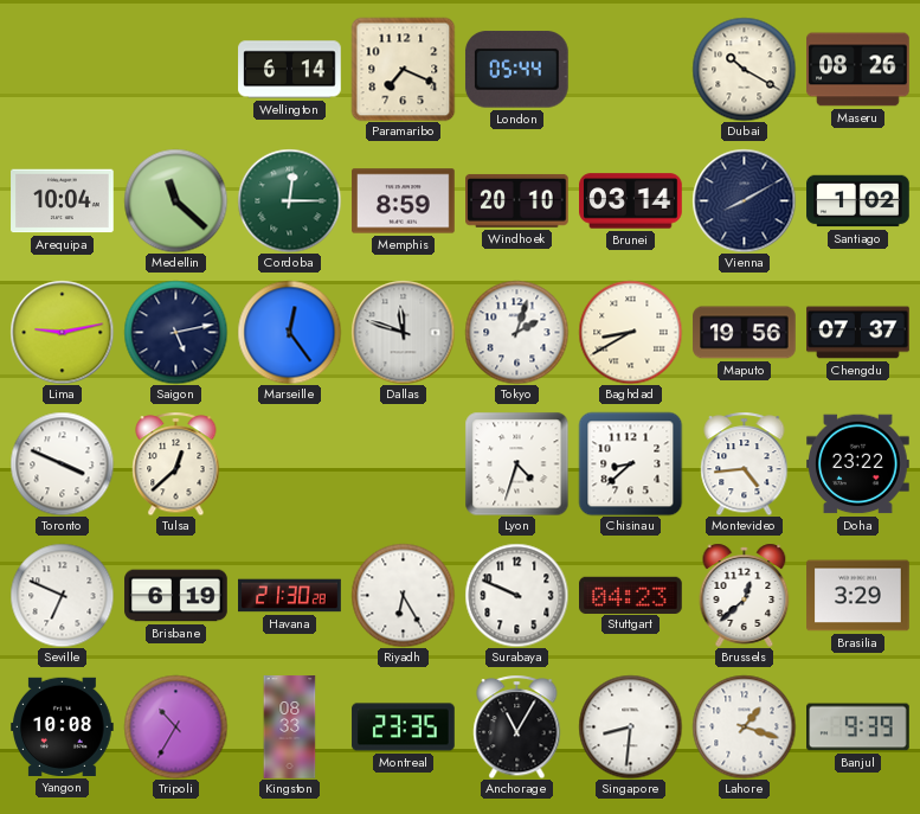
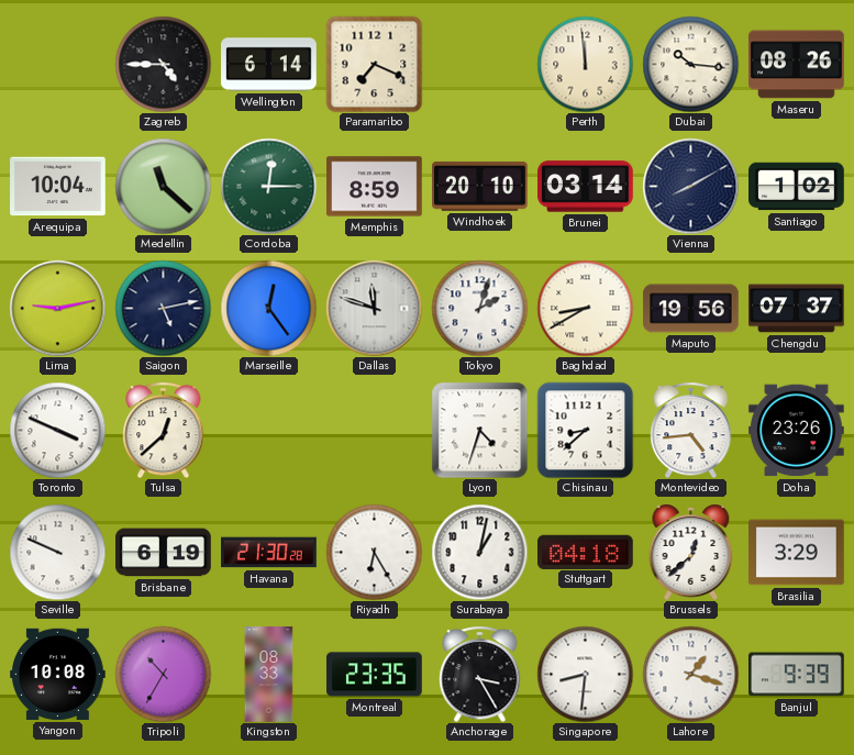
Zagreb: none -> 4:45
London: 05:44 -> none
Perth: none -> 11:59
Dubai: 10:20 -> 10:16
Doha: 23:22 -> 23:26
Seville: 6:49 -> 9:49
Surabaya: 9:49 -> 1:02
Stuttgart: 04:23 -> 04:18
Anchorage: 11:05 -> 3:25
